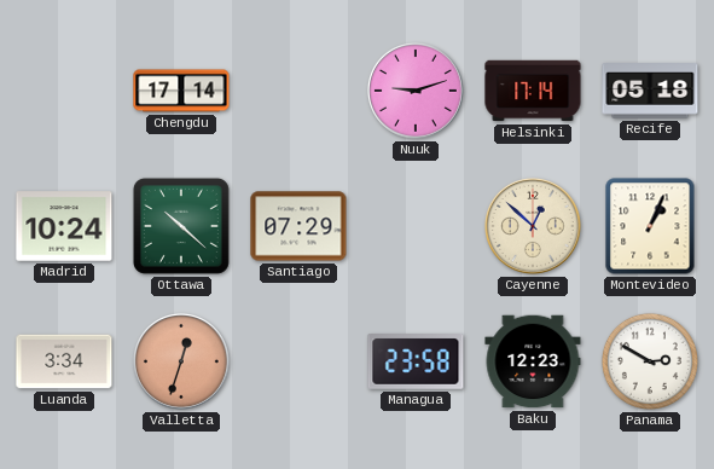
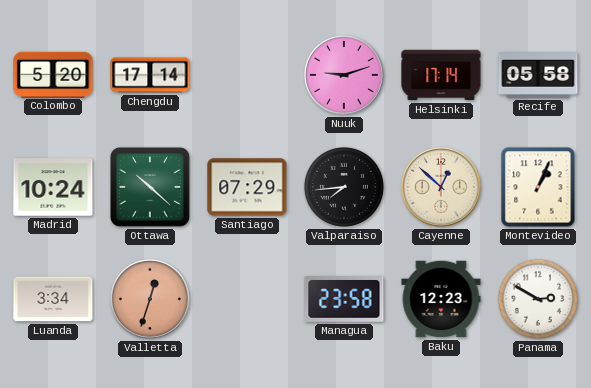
Colombo: none -> 5:20
Recife: 05:18 -> 05:58
Valparaiso: none -> 7:44
